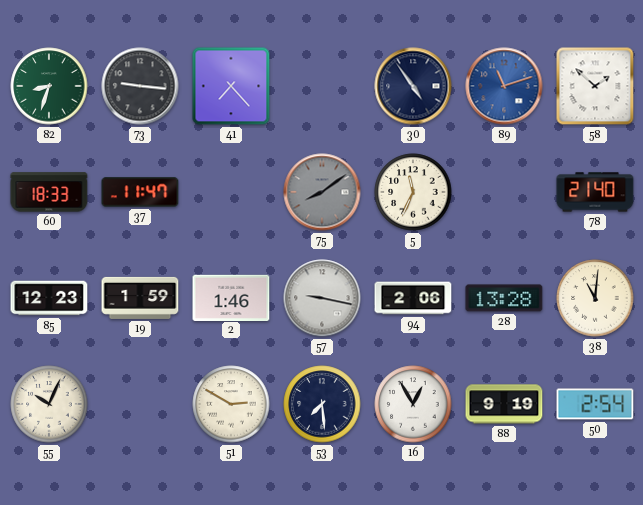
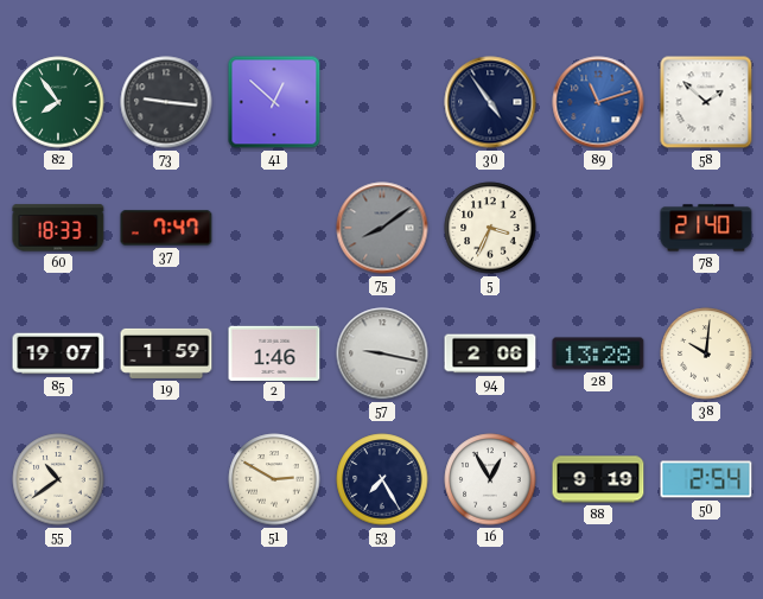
82: 8:33 -> 7:54
41: 7:23 -> 12:52
37: 11:47 -> 7:47
5: 11:34 -> 3:34
85: 12:23 -> 19:07
38: 11:01 -> 10:01
55: 10:04 -> 10:39
53: 7:29 -> 7:25
